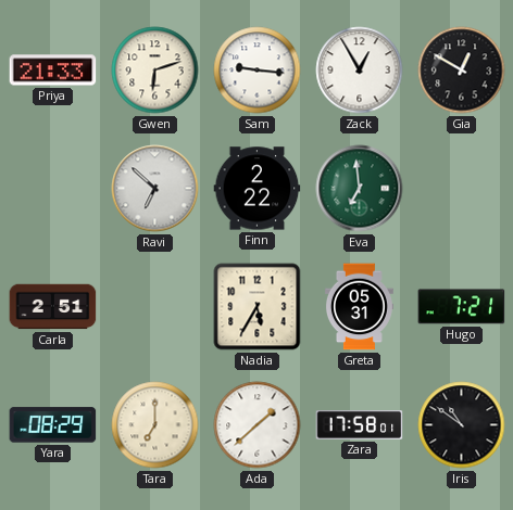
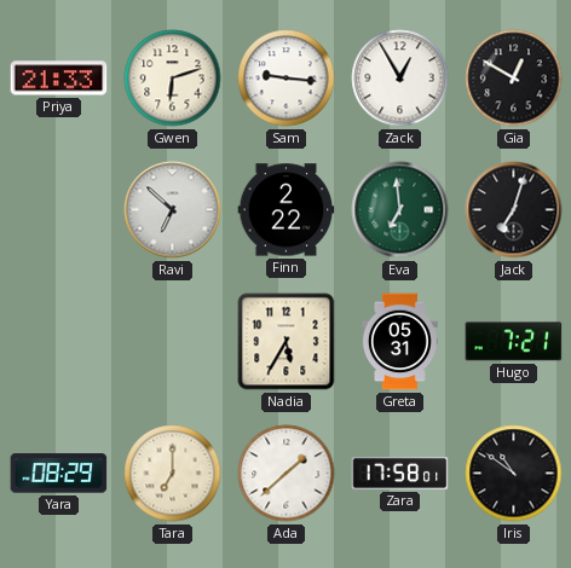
Jack: none -> 7:03
Carla: 2:51 -> none
